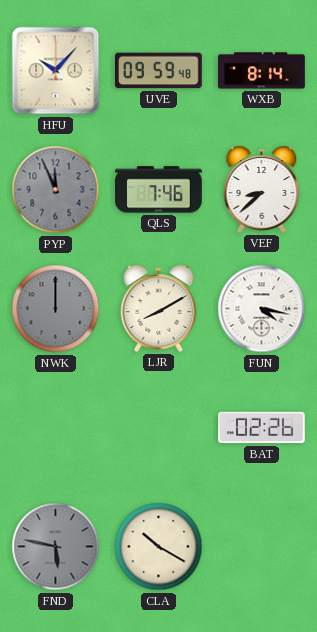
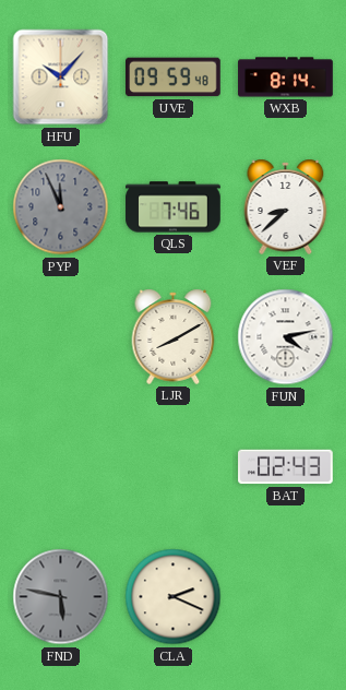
NWK: 12:00 -> none
FUN: 4:17 -> 4:13
BAT: 02:26 -> 02:43
CLA: 10:20 -> 2:19
